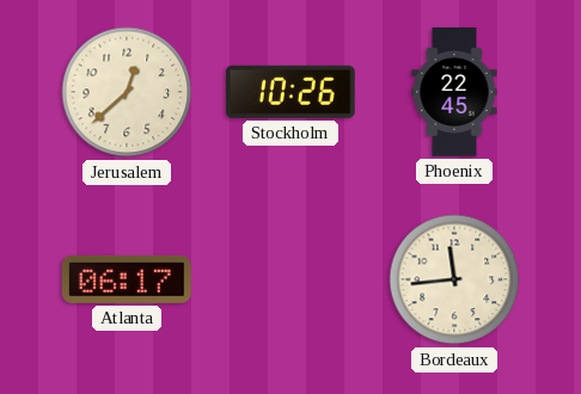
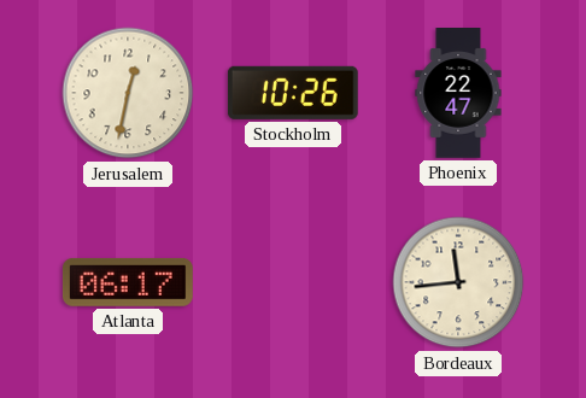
Jerusalem: 12:38 -> 12:32
Phoenix: 22:45 -> 22:47
